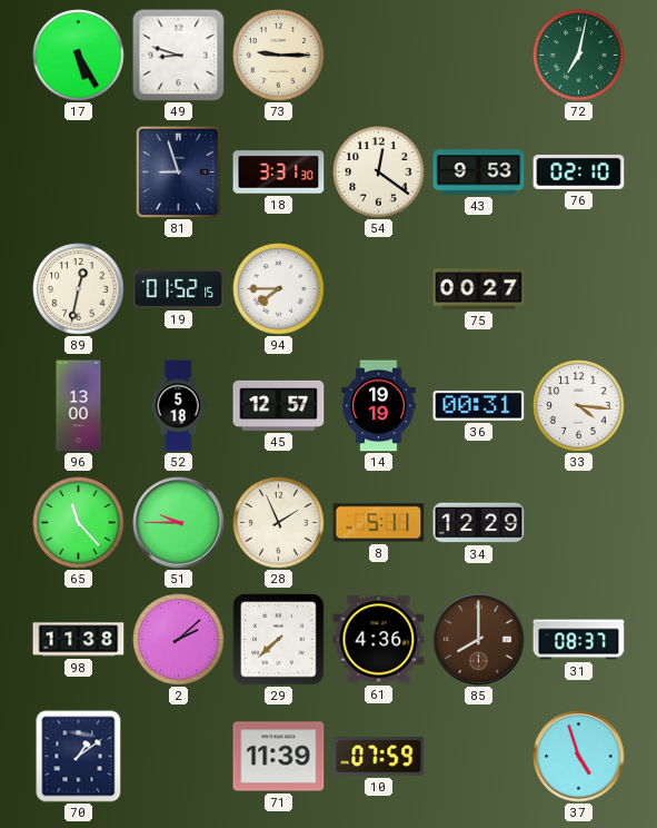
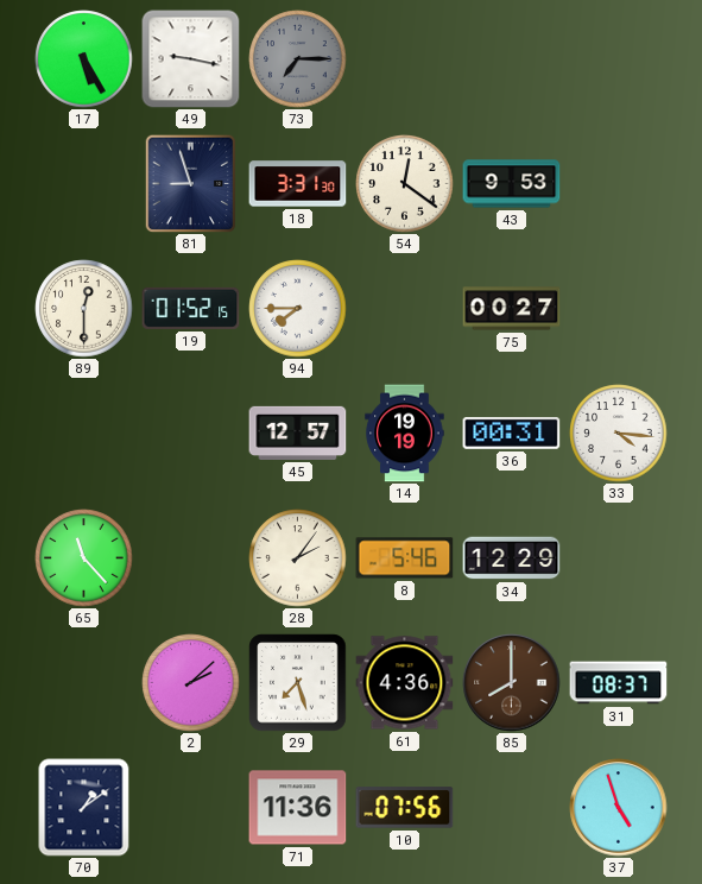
49: 8:48 -> 9:17
73: 9:15 -> 7:15
73 dial: cream -> grey
72: 7:02 -> none
76: 02:10 -> none
89: 12:32 -> 12:30
96: 13:00 -> none
52: 5:18 -> none
51: 9:45 -> none
28: 1:56 -> 2:06
8: 5:11 -> 5:46
98: 11:38 -> none
29: 7:38 -> 7:27
71: 11:39 -> 11:36
10: 07:59 -> 07:56
